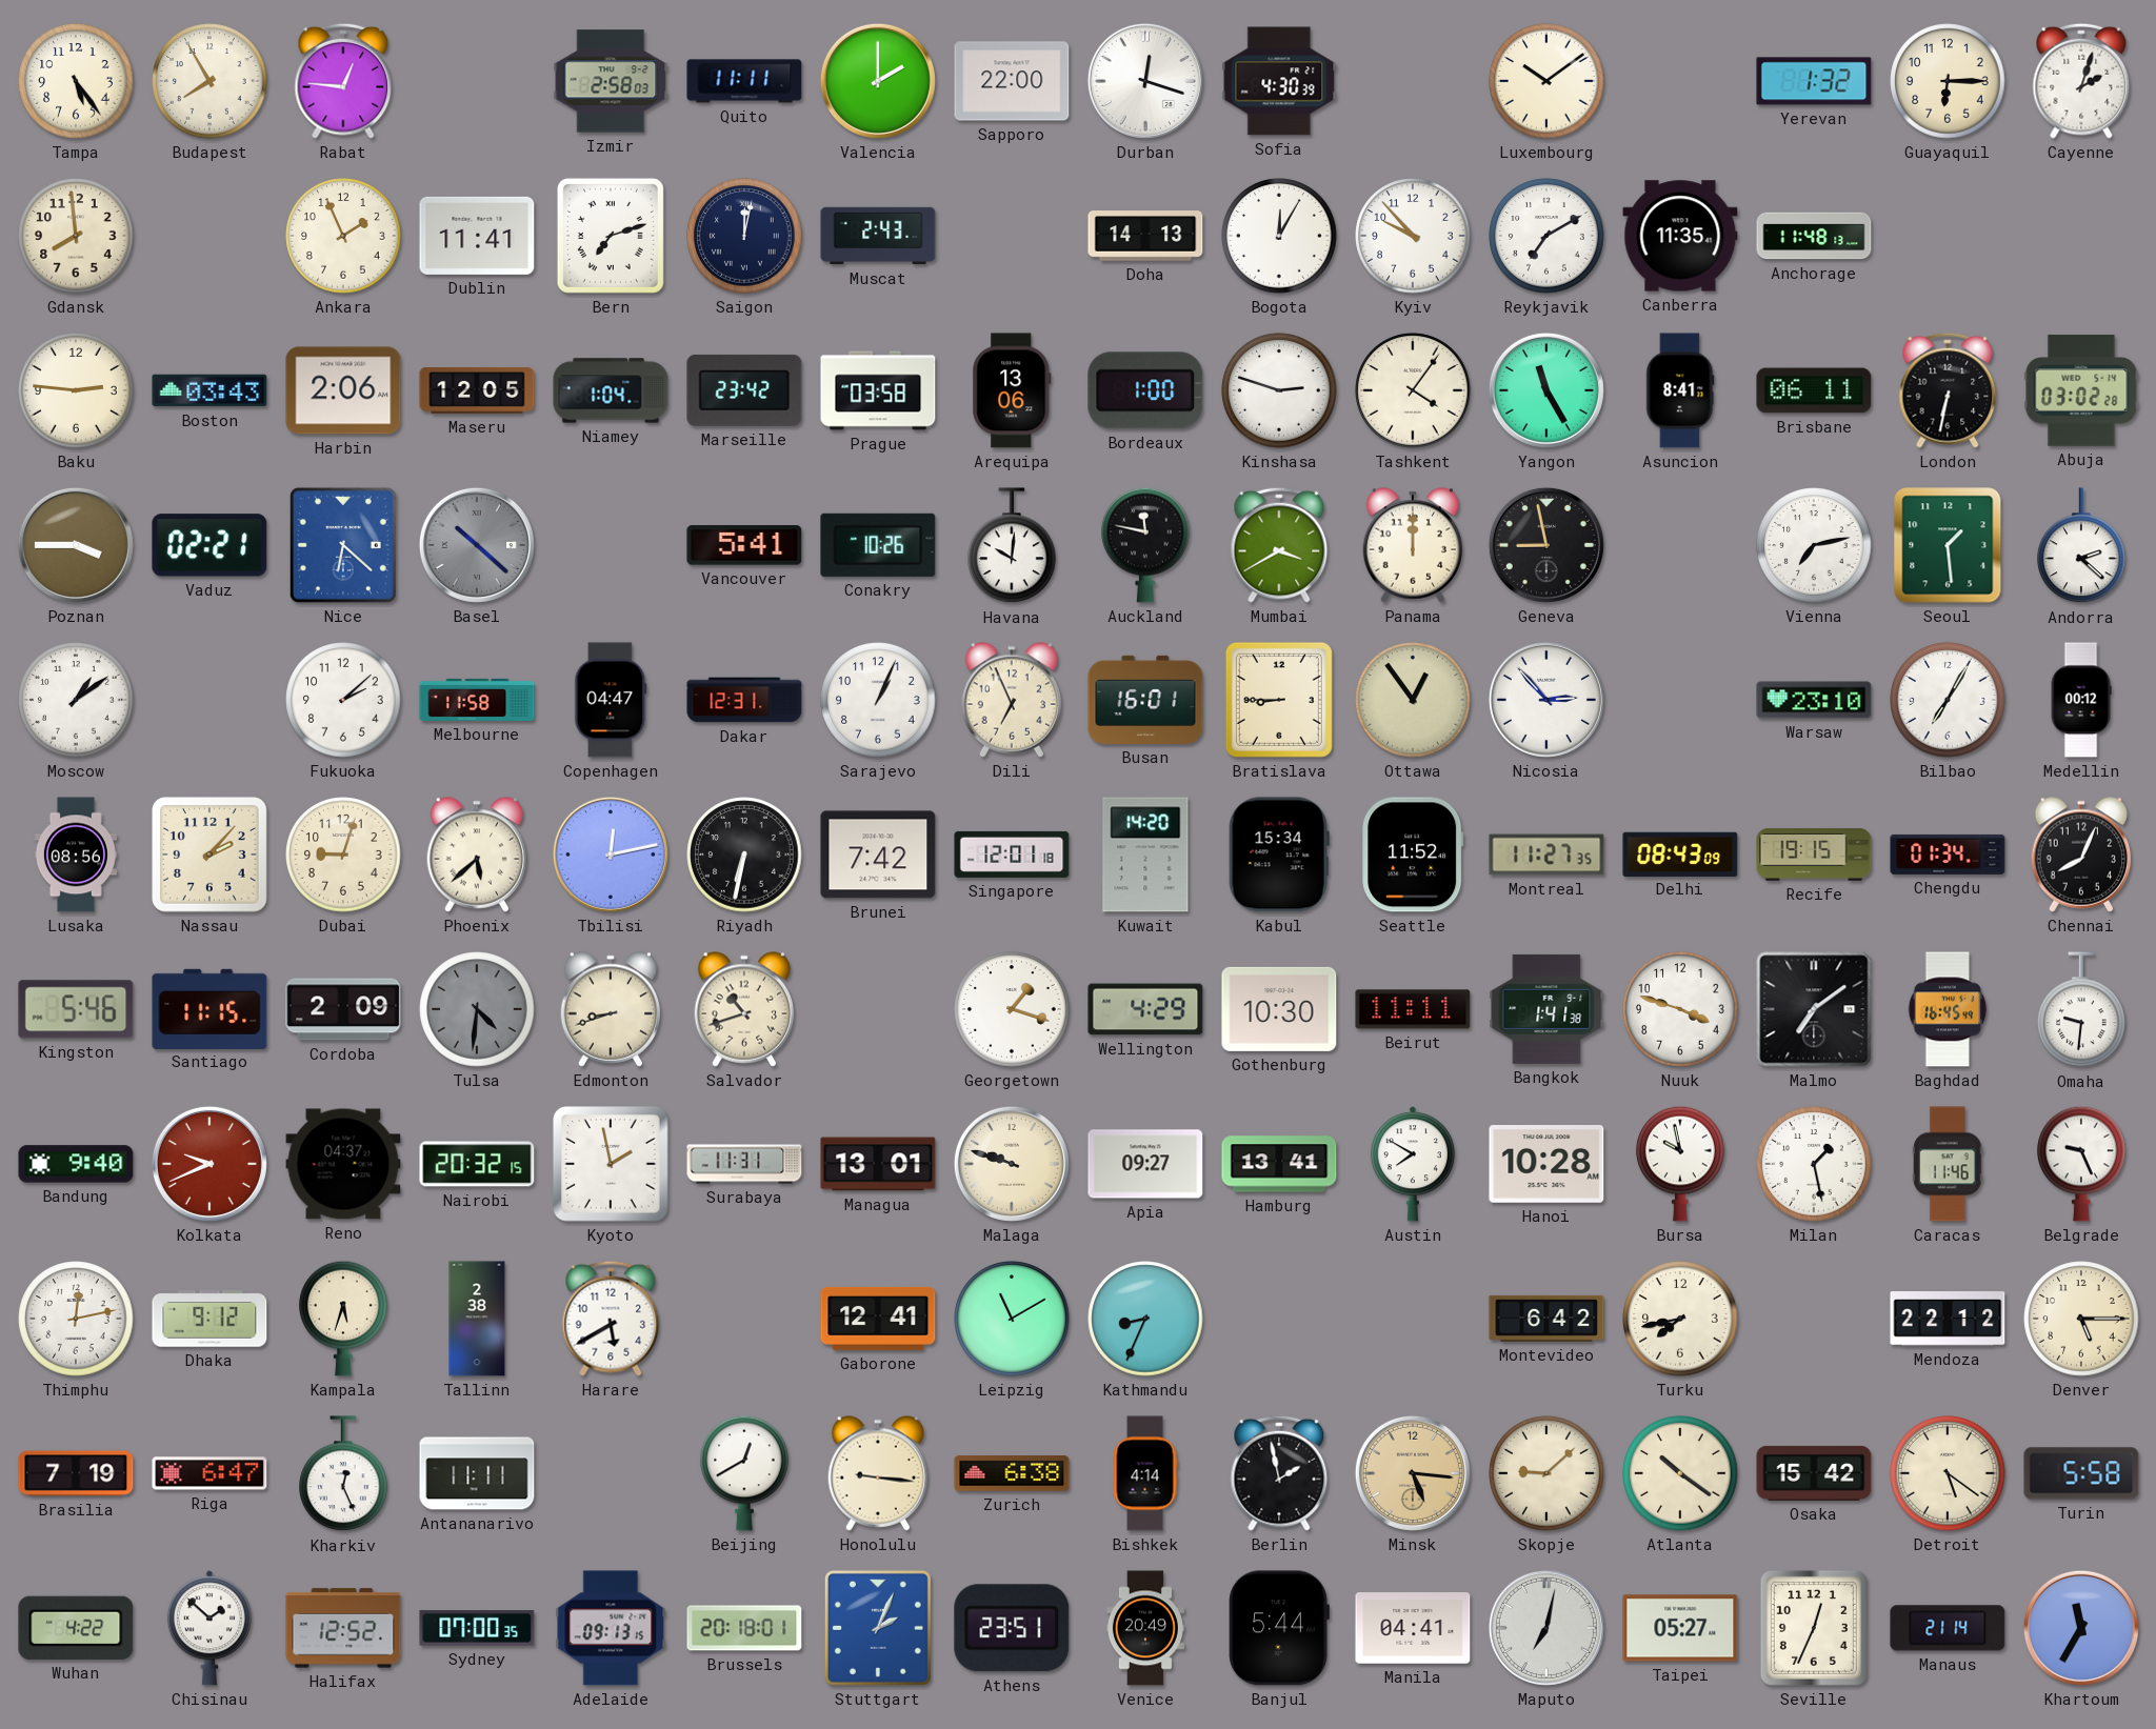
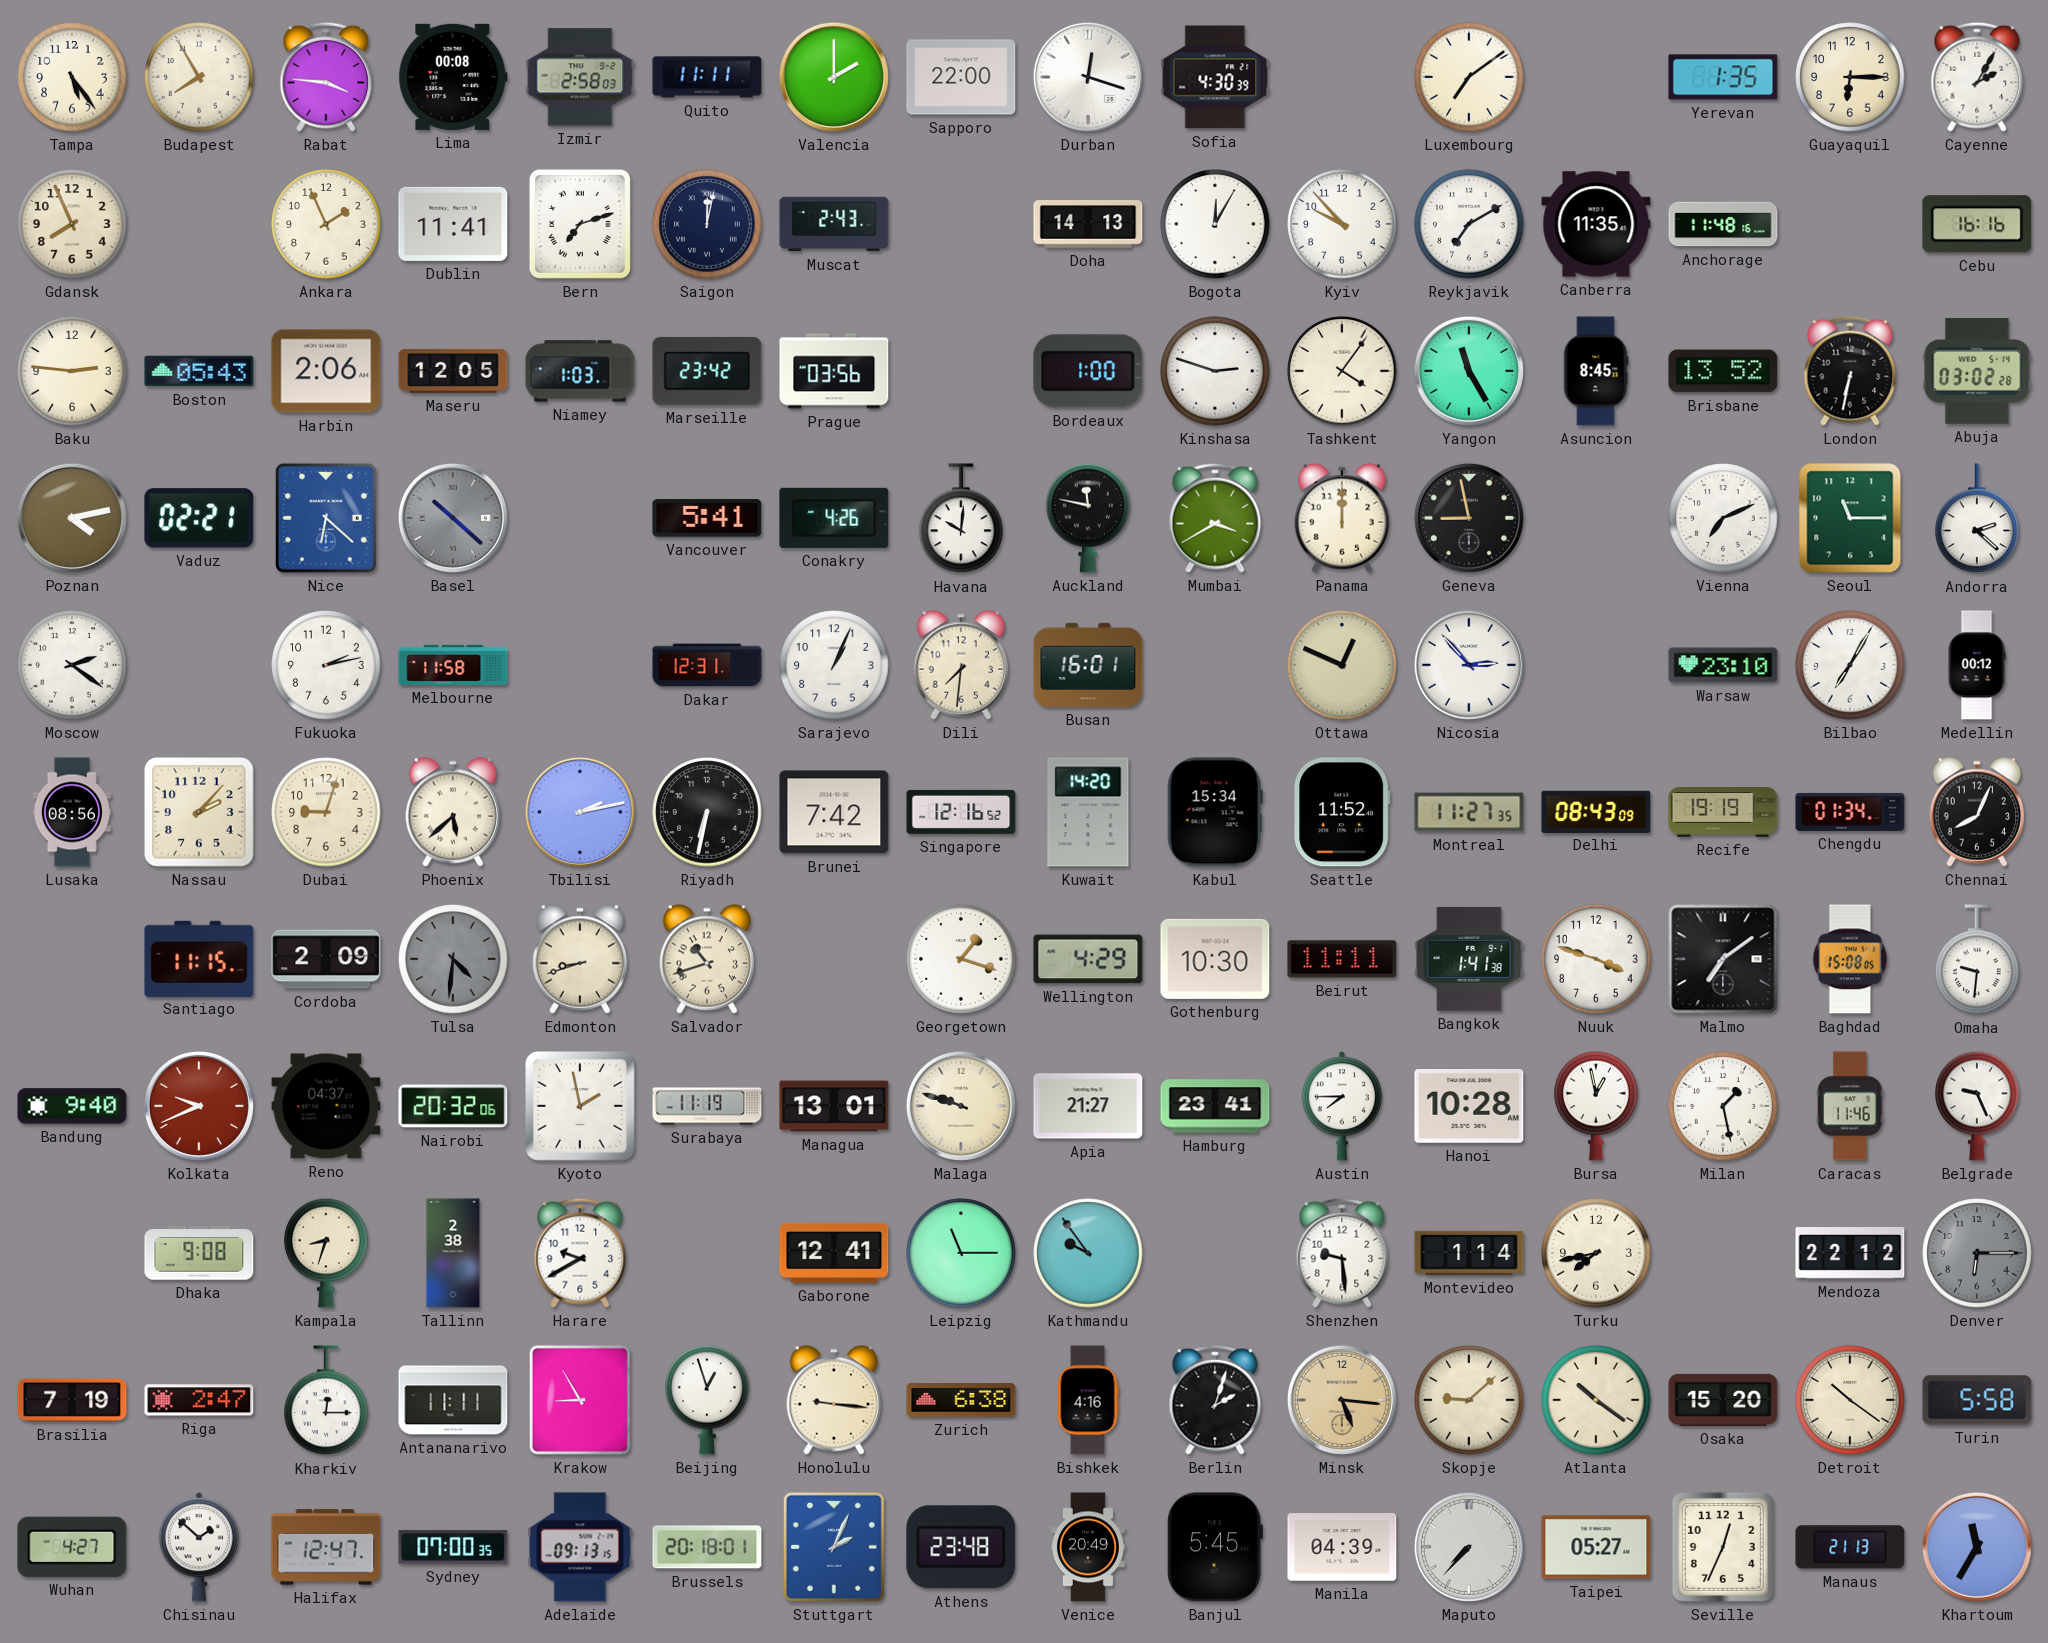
Rabat: 12:46 -> 3:46
Lima: none -> 00:08
Luxembourg: 10:09 -> 7:09
Yerevan: 1:32 -> 1:35
Cayenne: 2:03 -> 2:05
Gdansk: 7:59 -> 7:56
Anchorage: 11:48:13 -> 11:48:16
Cebu: none -> 16:16
Boston: 03:43 -> 05:43
Niamey: 1:04 -> 1:03
Prague: 03:58 -> 03:56
Arequipa: 13:06 -> none
Asuncion: 8:41 -> 8:45
Brisbane: 06:11 -> 13:52
Poznan: 3:45 -> 4:13
Conakry: 10:26 -> 4:26
Vienna: 7:13 -> 7:11
Seoul: 1:29 -> 11:15
Moscow: 1:09 -> 2:21
Fukuoka: 2:08 -> 2:13
Copenhagen: 04:47 -> none
Dili: 6:56 -> 7:31
Bratislava: 8:45 -> none
Ottawa: 12:54 -> 12:49
Tbilisi: 12:13 -> 2:13
Singapore: 12:01 -> 12:16
Recife: 19:15 -> 19:19
Kingston: 5:46 -> none
Baghdad: 16:45 -> 15:08
Nairobi: 20:32:15 -> 20:32:06
Surabaya: 11:31 -> 11:19
Apia: 09:27 -> 21:27
Hamburg: 13:41 -> 23:41
Austin: 7:50 -> 7:45
Bursa: 9:58 -> 12:58
Thimphu: 12:13 -> none
Dhaka: 9:12 -> 9:08
Kampala: 5:33 -> 8:33
Harare: 5:40 -> 9:40
Leipzig: 11:10 -> 11:15
Kathmandu: 8:34 -> 9:54
Shenzhen: none -> 9:29
Montevideo: 6:42 -> 1:14
Denver: 5:15 -> 6:15
Denver dial: cream -> grey
Riga: 6:47 -> 2:47
Kharkiv: 12:26 -> 12:15
Krakow: none -> 8:55
Beijing: 12:40 -> 12:57
Bishkek: 4:14 -> 4:16
Berlin: 1:58 -> 2:03
Osaka: 15:42 -> 15:20
Detroit: 5:21 -> 10:21
Wuhan: 4:22 -> 4:27
Halifax: 12:52 -> 12:47
Athens: 23:51 -> 23:48
Banjul: 5:44 -> 5:45
Manila: 04:41 -> 04:39
Maputo: 7:02 -> 7:37
Manaus: 21:14 -> 21:13
